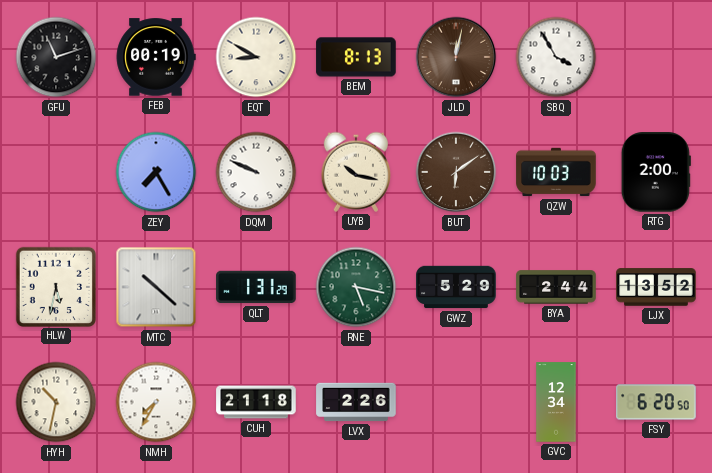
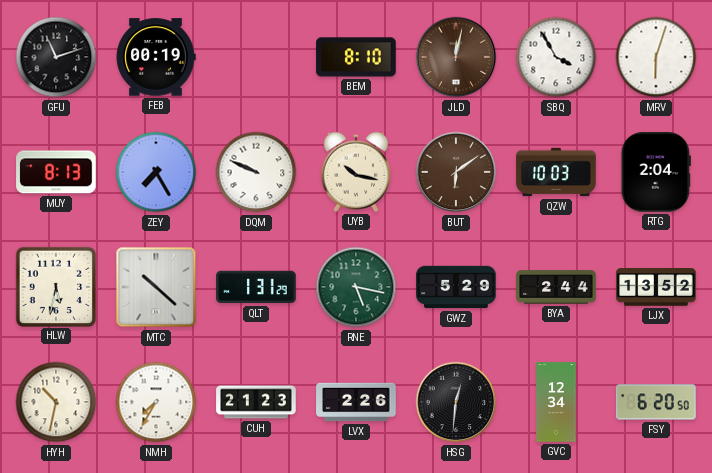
EQT: 8:50 -> none
BEM: 8:13 -> 8:10
MRV: none -> 6:03
MUY: none -> 8:13
RTG: 2:00 -> 2:04
CUH: 21:18 -> 21:23
HSG: none -> 12:31
